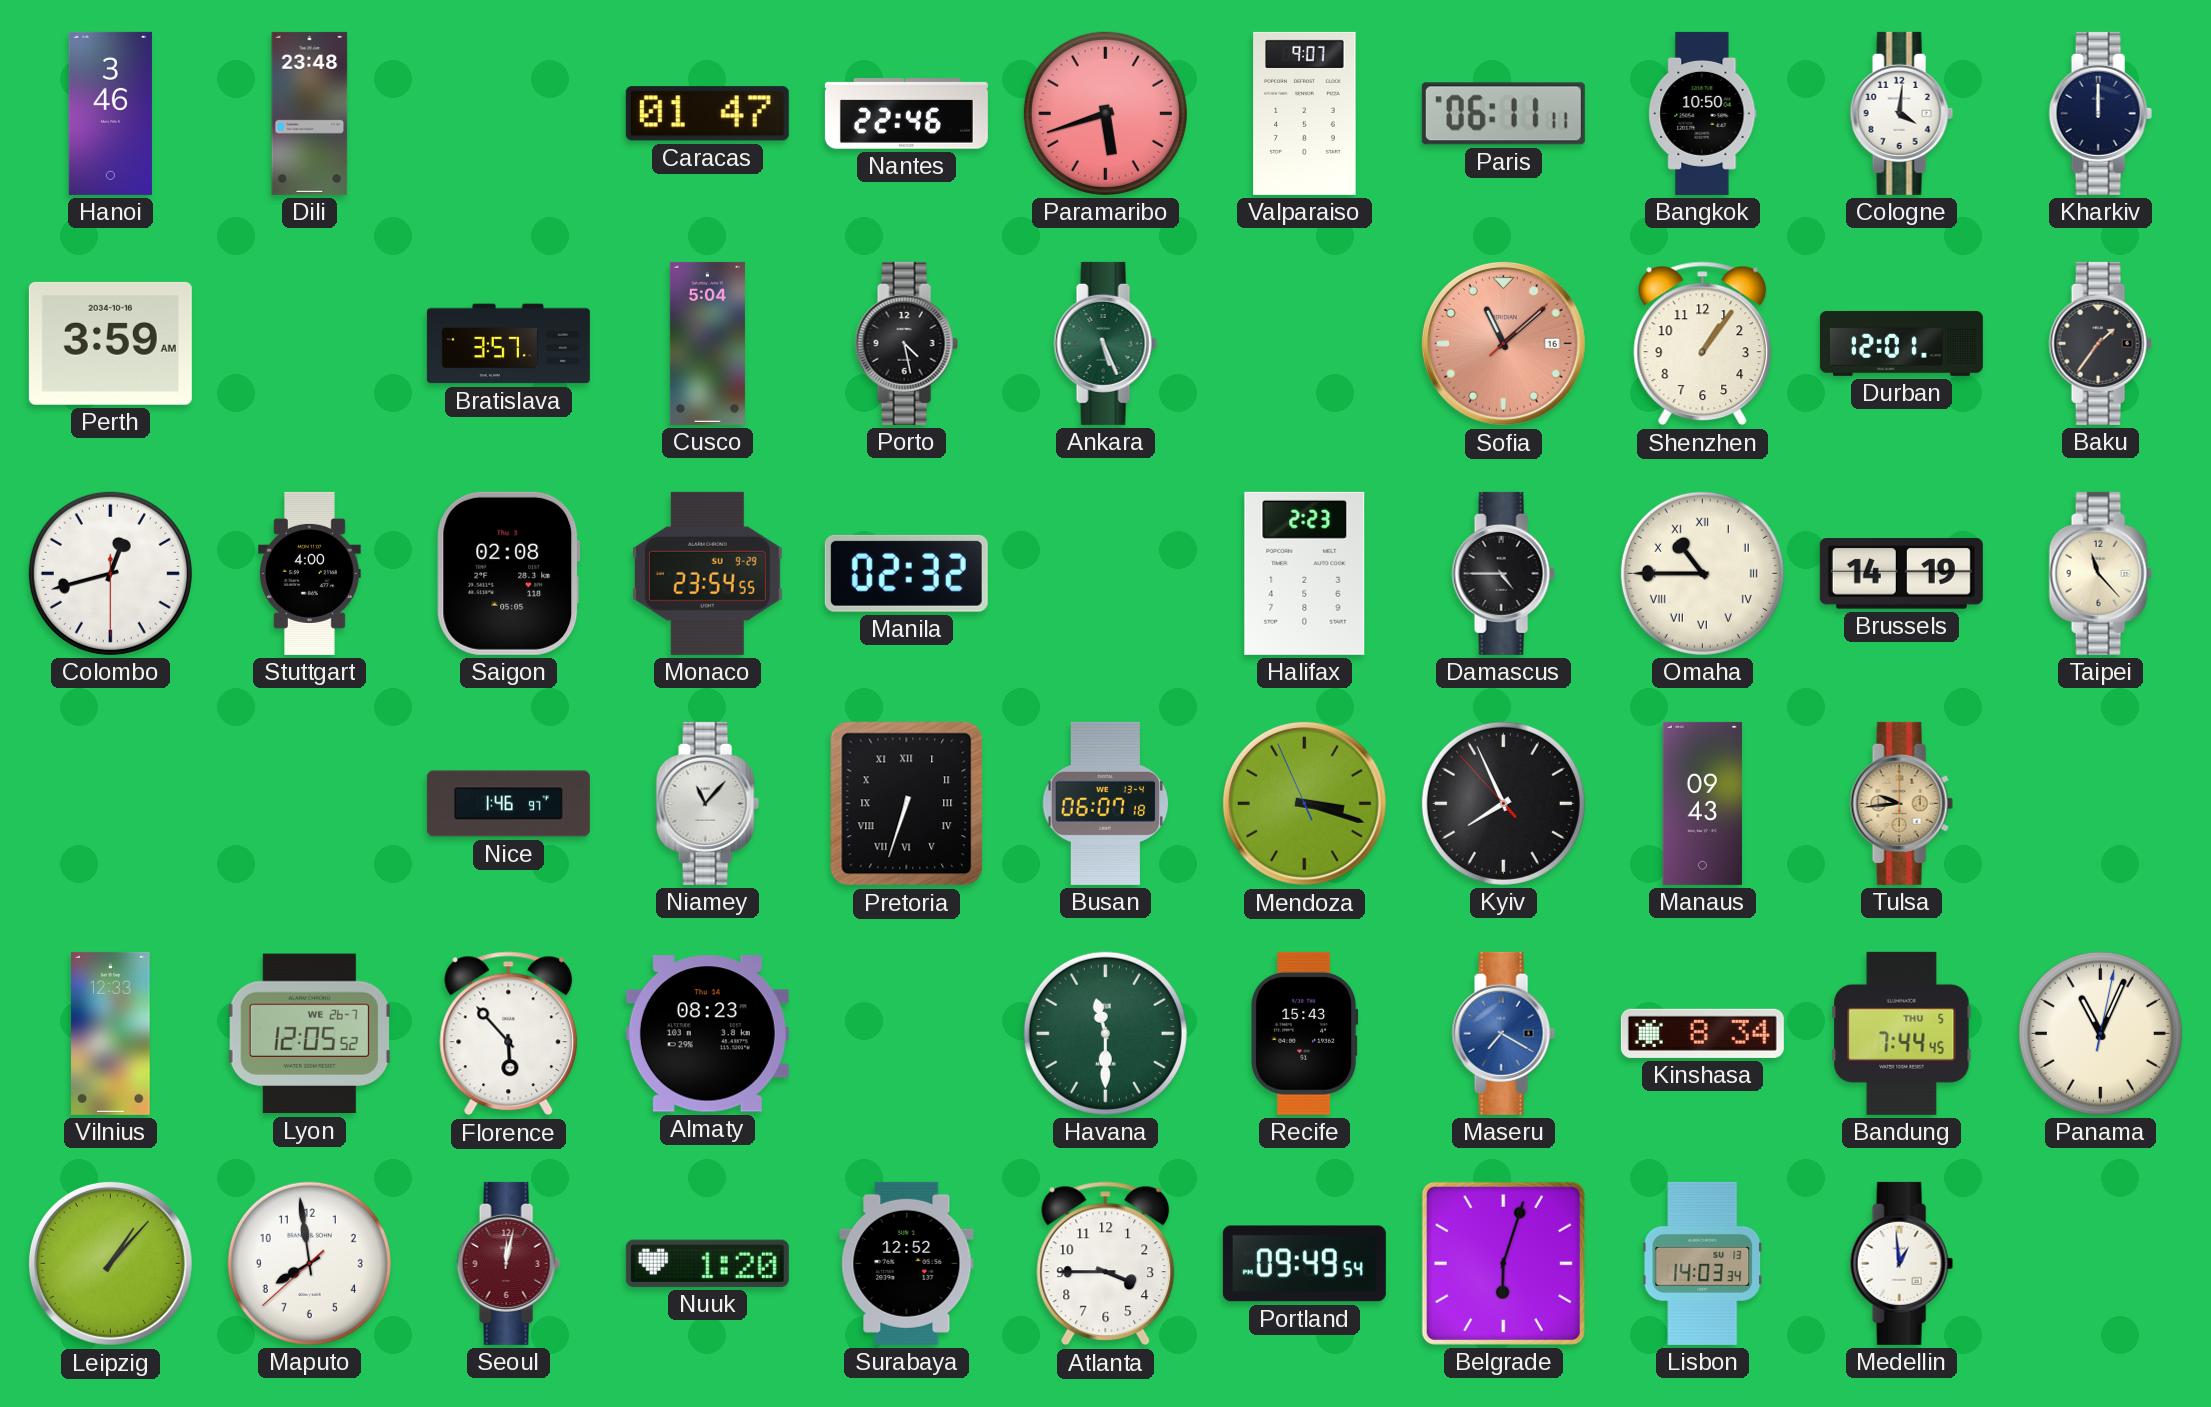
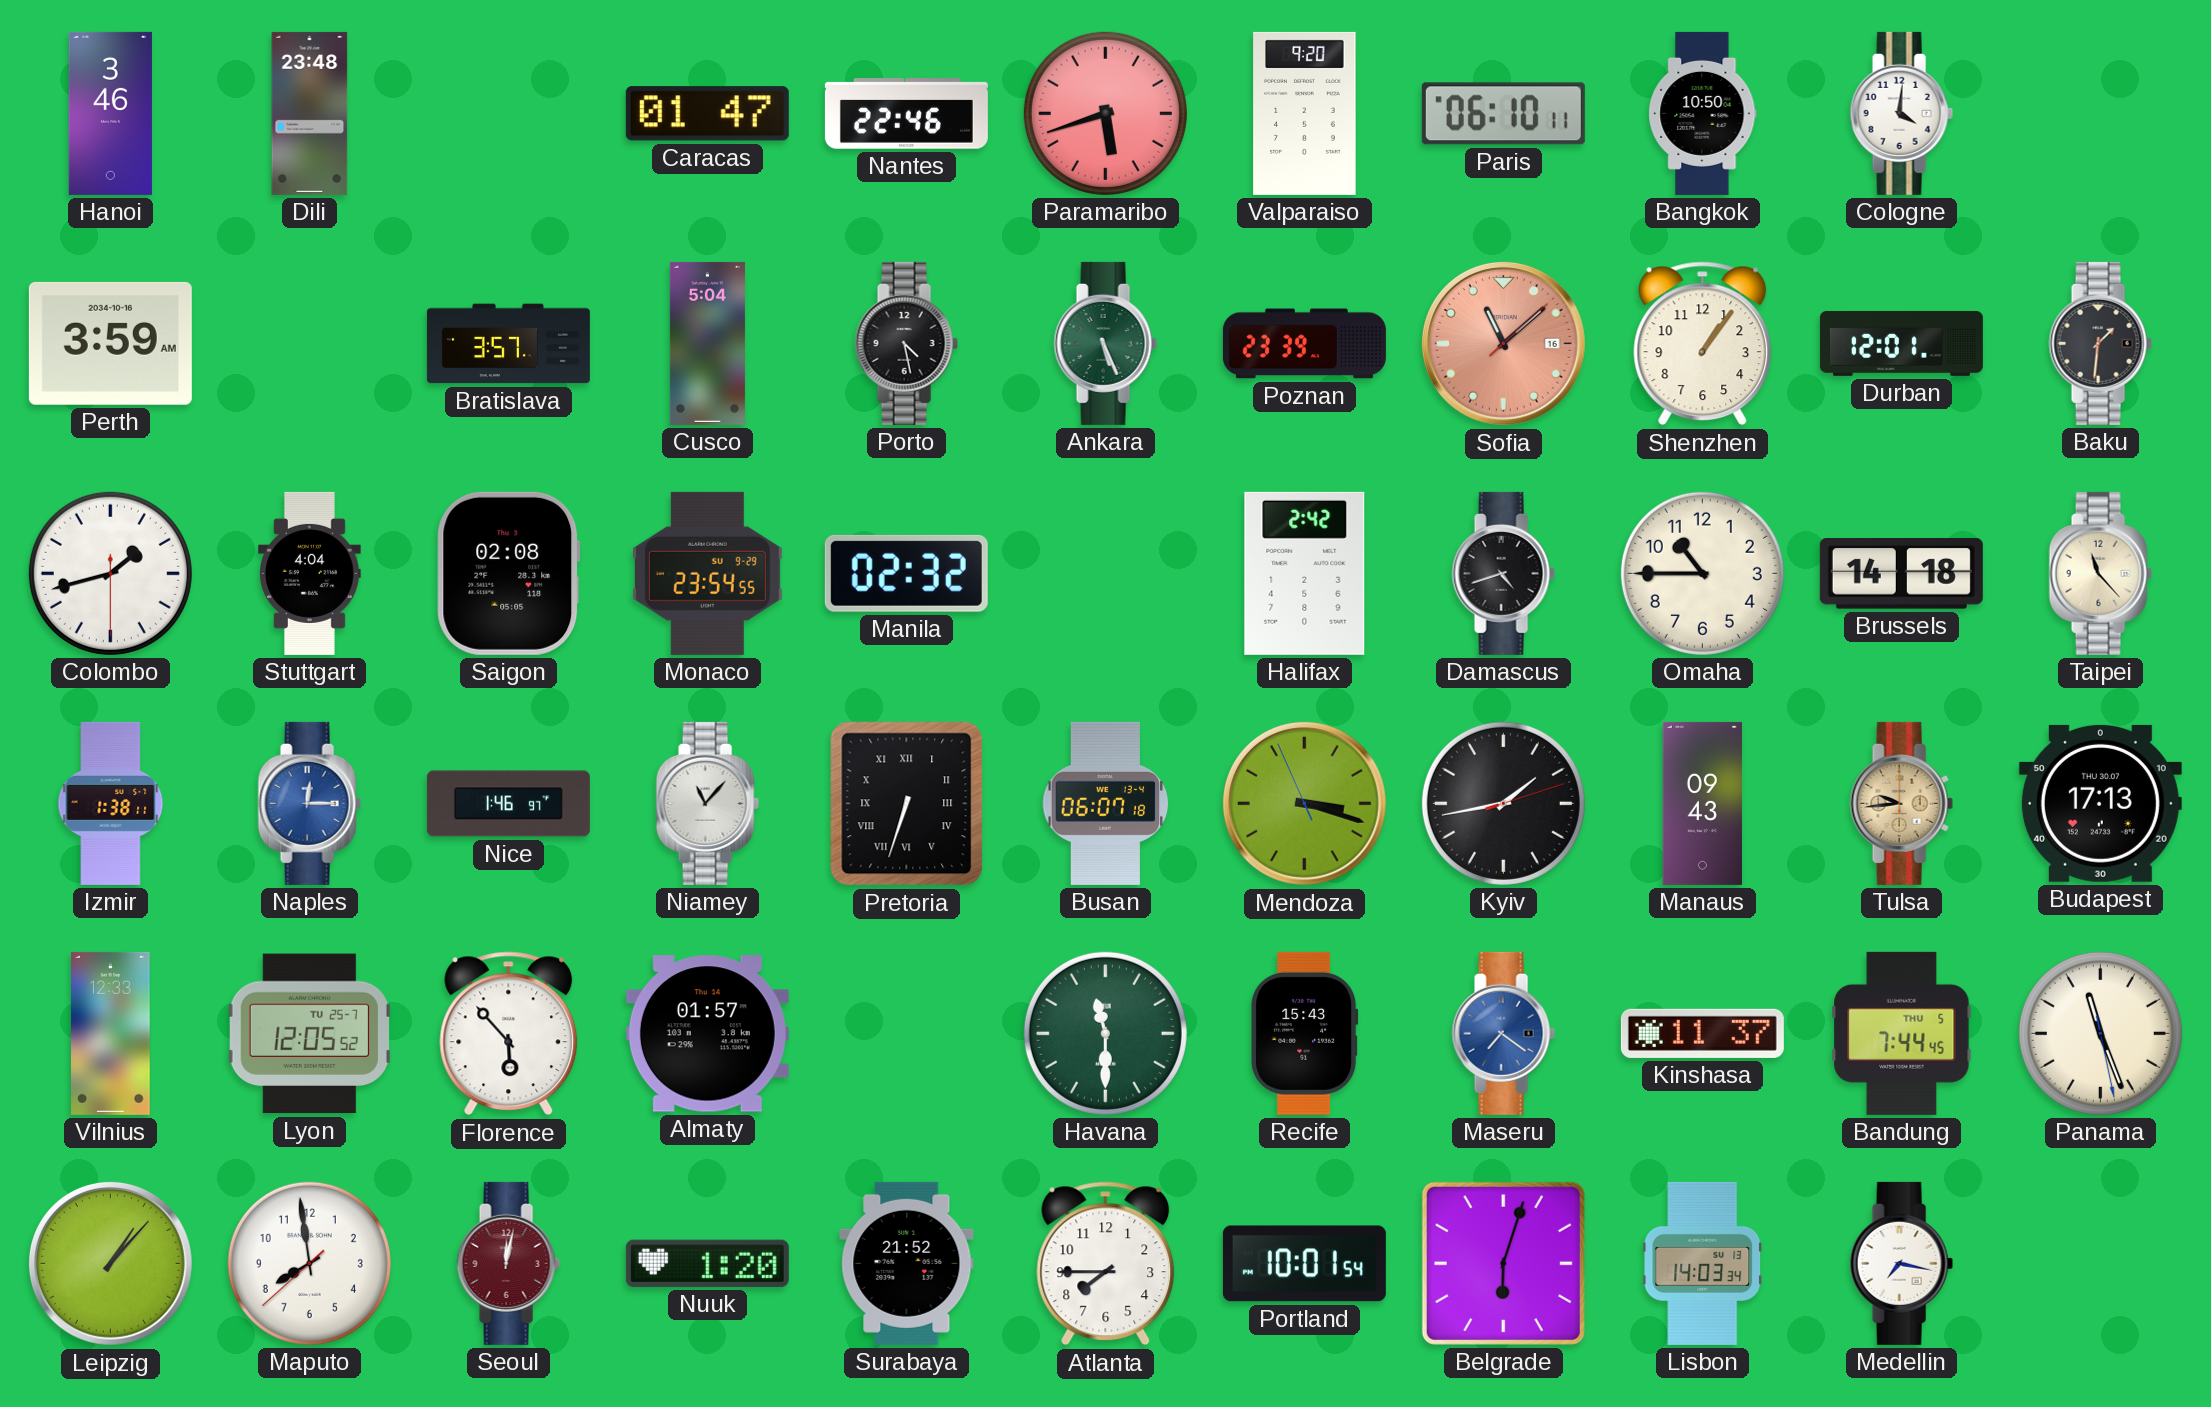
Valparaiso: 9:07 -> 9:20
Paris: 06:11 -> 06:10
Kharkiv: 12:00 -> none
Poznan: none -> 23:39
Baku: 1:36 -> 1:31
Colombo: 12:42 -> 1:42
Stuttgart: 4:00 -> 4:04
Halifax: 2:23 -> 2:42
Damascus: 4:45 -> 4:42
Omaha numerals: Roman -> Arabic
Brussels: 14:19 -> 14:18
Izmir: none -> 1:38
Naples: none -> 12:15
Kyiv: 7:55 -> 1:43
Budapest: none -> 17:13
Lyon date: WE 26-7 -> TU 25-7
Almaty: 08:23 -> 01:57
Maseru: 7:20 -> 7:21
Kinshasa: 8:34 -> 11:37
Panama: 11:04 -> 11:26
Surabaya: 12:52 -> 21:52
Atlanta: 3:45 -> 7:45
Portland: 09:49 -> 10:01
Medellin: 12:59 -> 7:17
